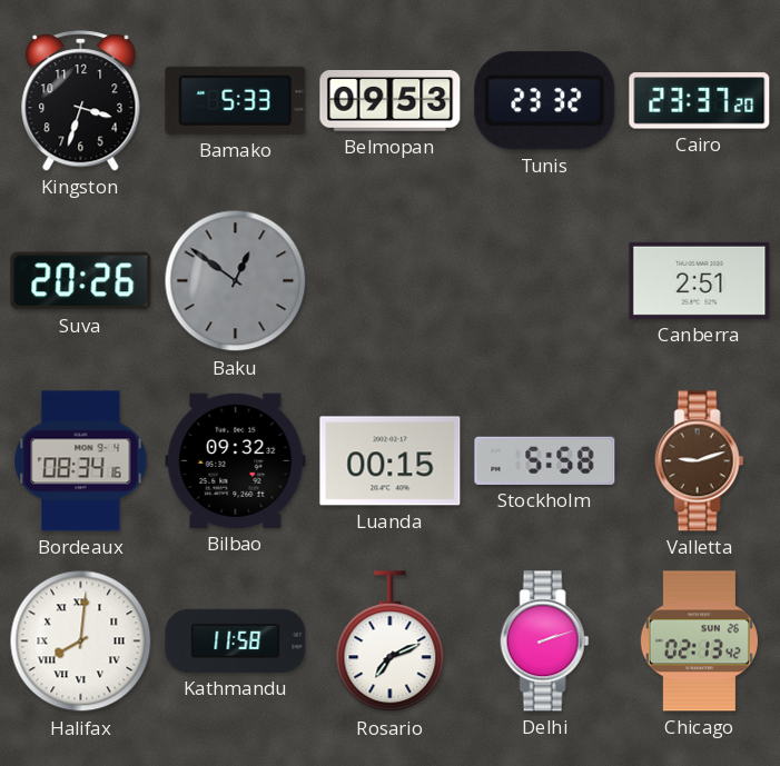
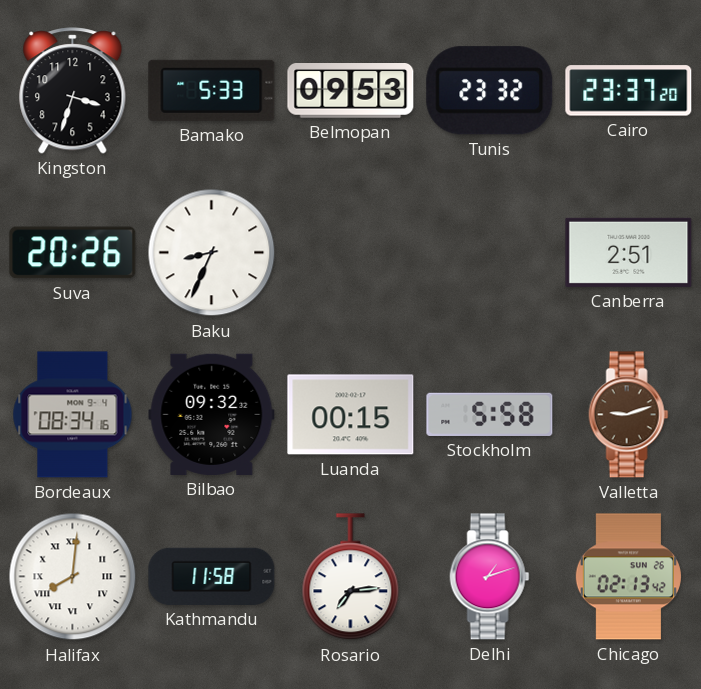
Baku: 12:51 -> 8:34
Baku dial: grey -> white
Rosario: 7:11 -> 7:14
Delhi: 2:12 -> 1:12
